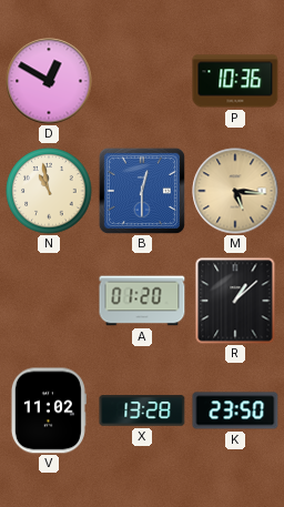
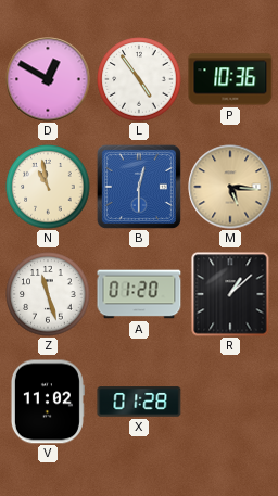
L: none -> 4:54
Z: none -> 11:27
X: 13:28 -> 01:28
K: 23:50 -> none
